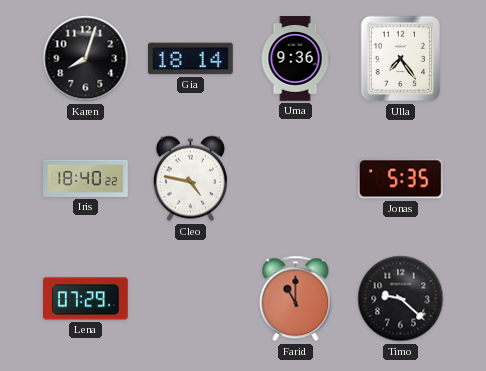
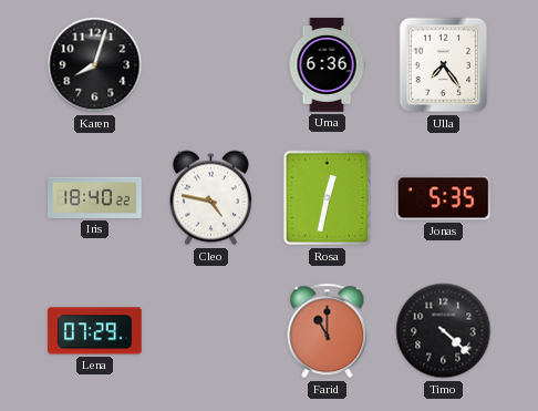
Gia: 18:14 -> none
Uma: 9:36 -> 6:36
Rosa: none -> 12:32
Timo: 9:22 -> 4:22
